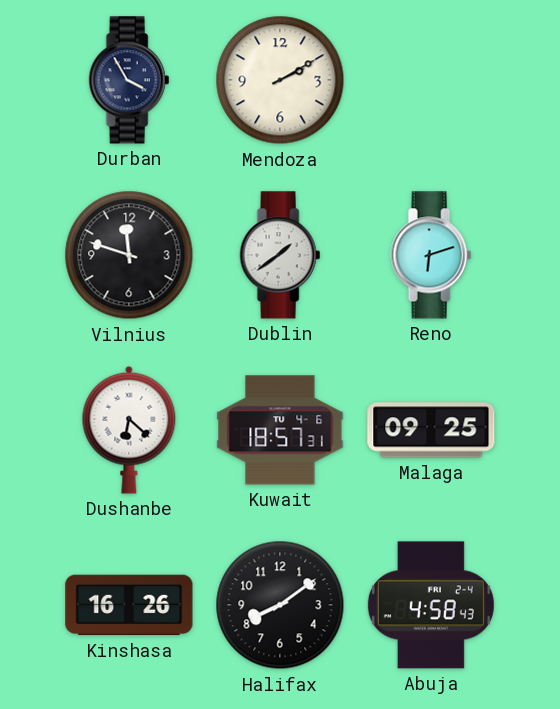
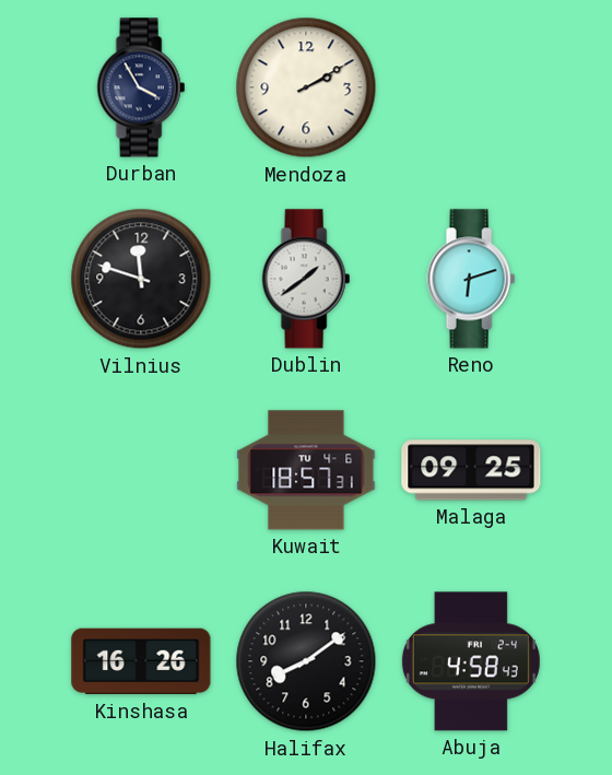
Dushanbe: 6:22 -> none
